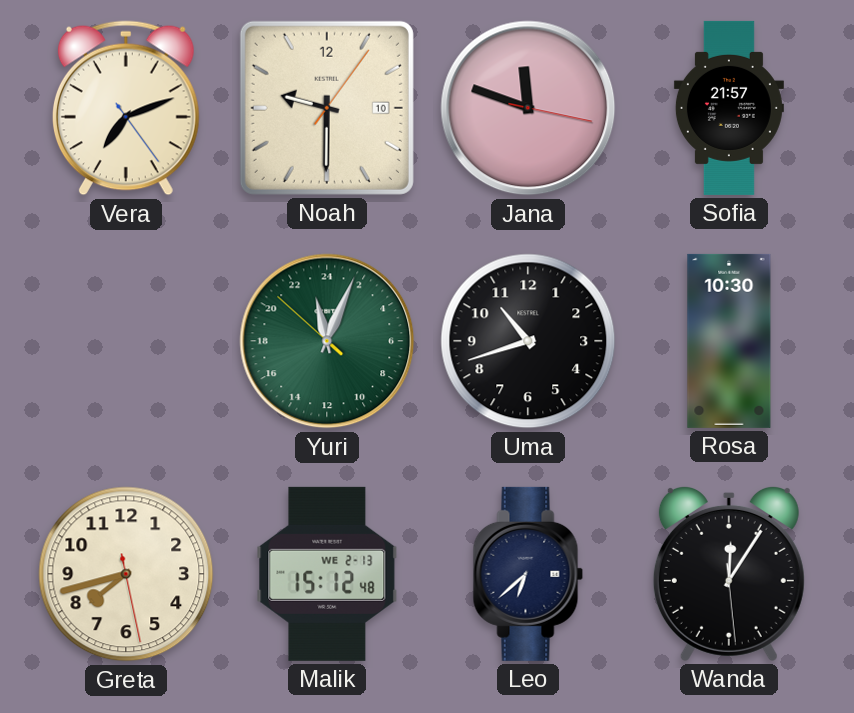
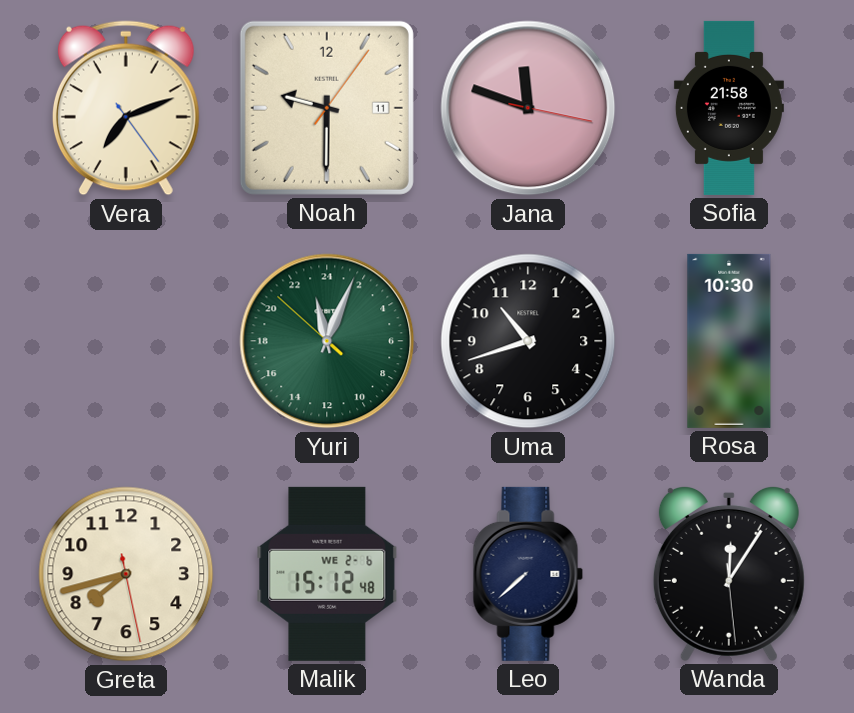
Noah date: 10 -> 11
Sofia: 21:57 -> 21:58
Malik date: WE 2-13 -> WE 2-6
Leo: 6:38 -> 7:38
